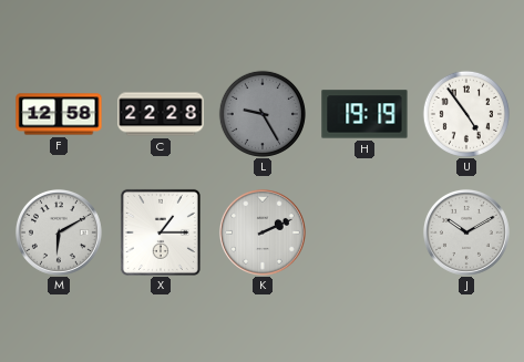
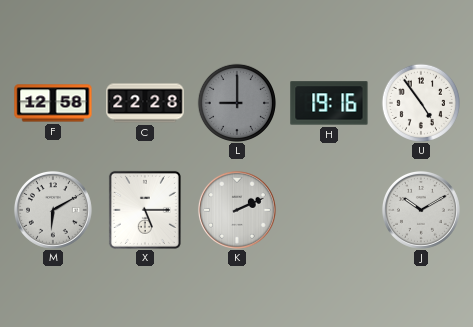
L: 9:25 -> 9:00
H: 19:19 -> 19:16
X: 1:15 -> 5:15
